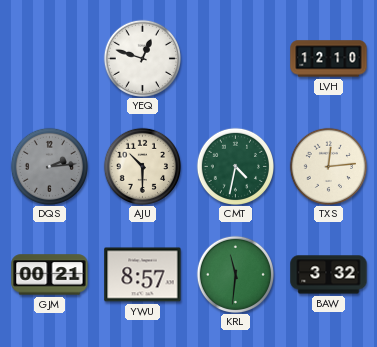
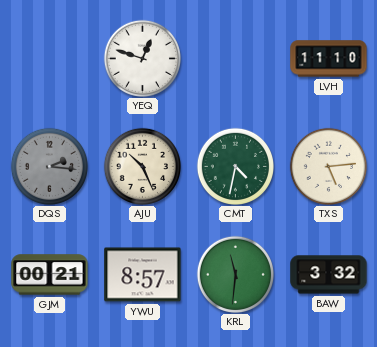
LVH: 12:10 -> 11:10
DQS: 2:14 -> 2:16
AJU: 10:30 -> 10:26
TXS: 12:14 -> 5:14
